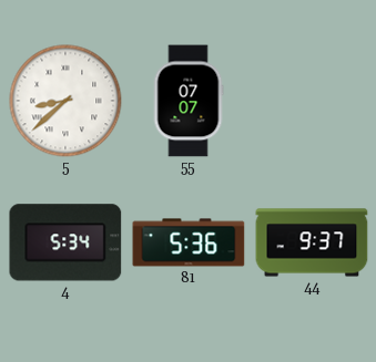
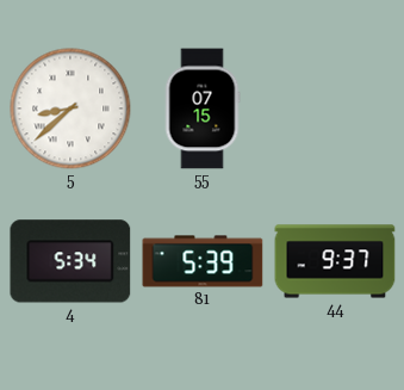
55: 07:07 -> 07:15
81: 5:36 -> 5:39
